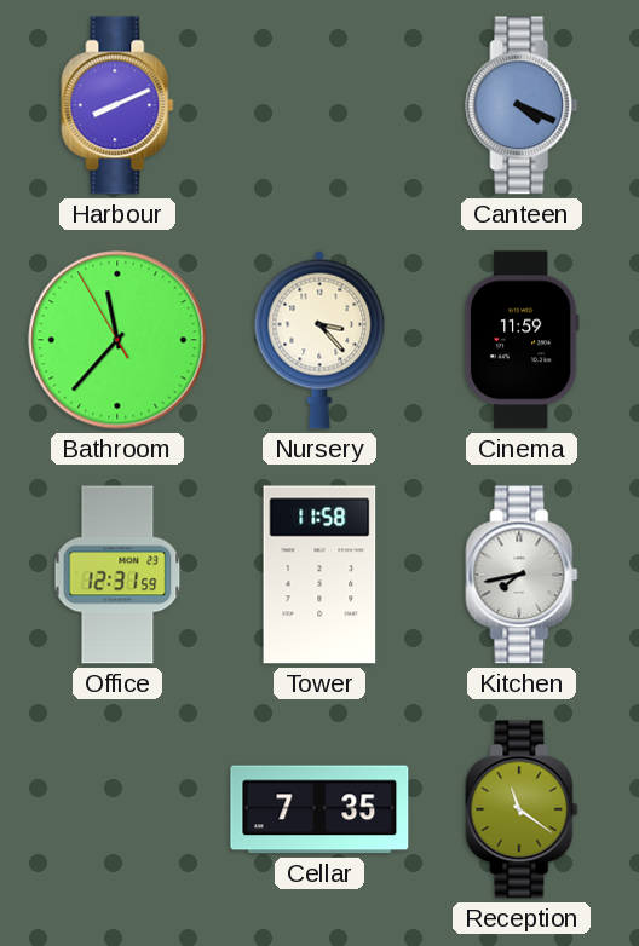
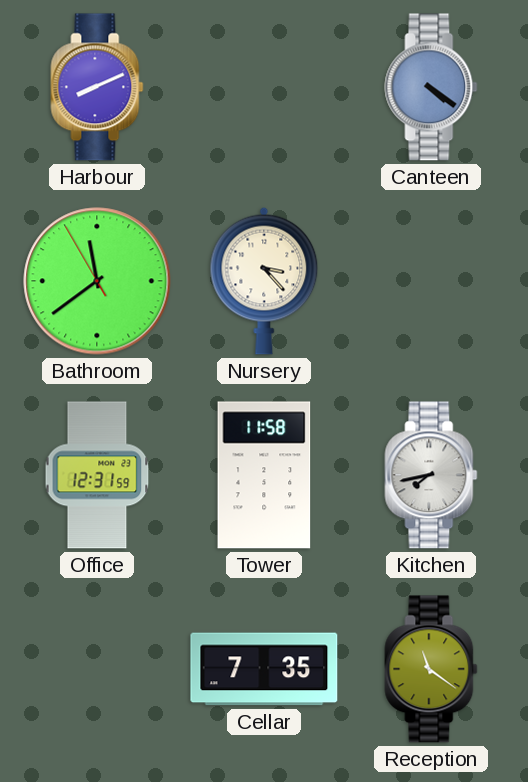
Canteen: 4:19 -> 4:21
Bathroom: 11:36 -> 11:38
Cinema: 11:59 -> none
